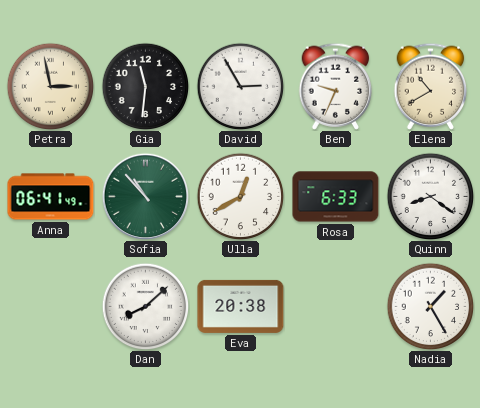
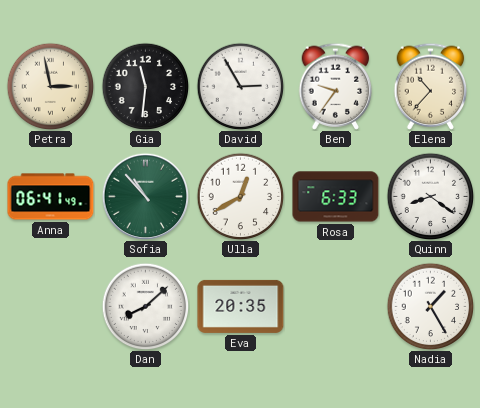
Ben: 9:34 -> 9:36
Elena: 10:40 -> 10:37
Eva: 20:38 -> 20:35
